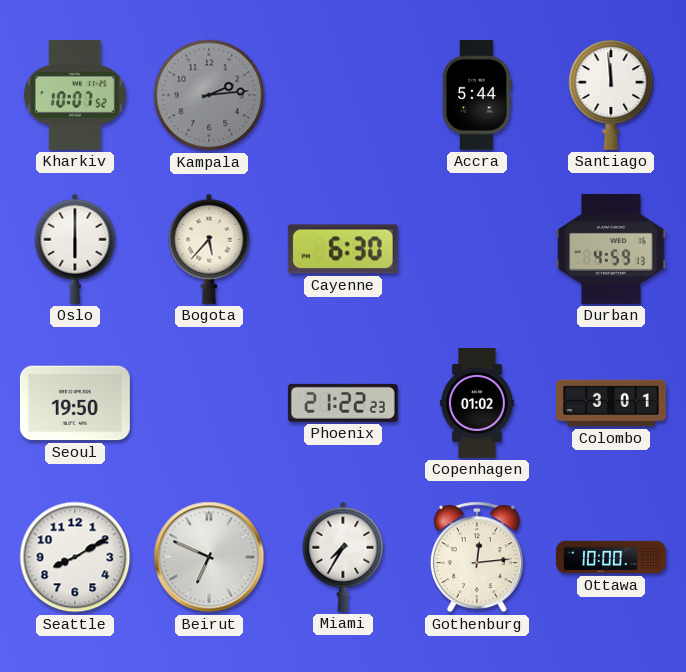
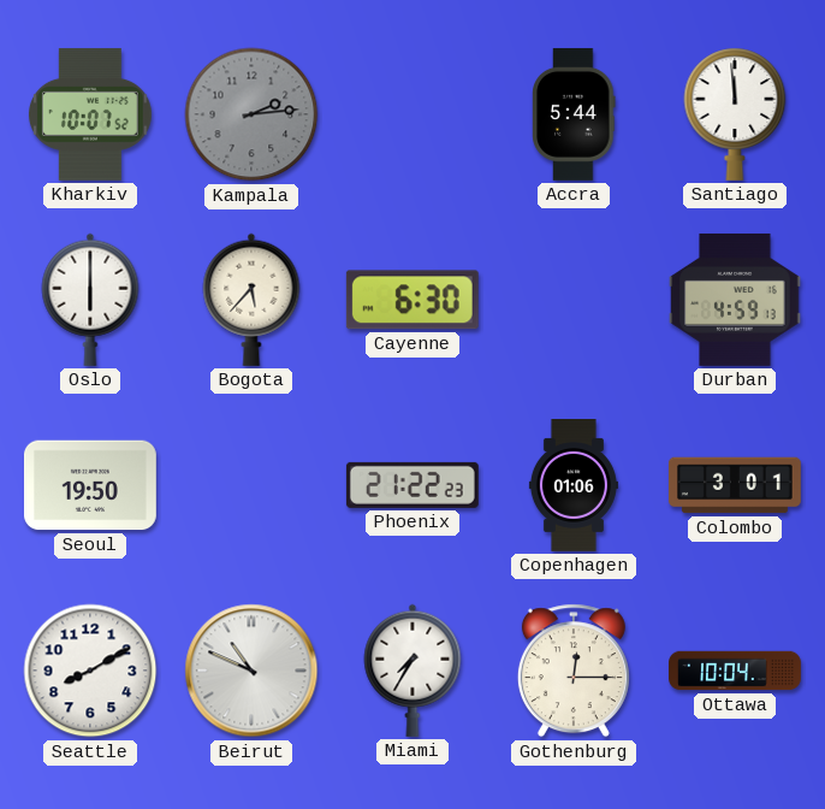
Copenhagen: 01:02 -> 01:06
Beirut: 6:49 -> 10:49
Gothenburg: 12:14 -> 12:15
Ottawa: 10:00 -> 10:04
